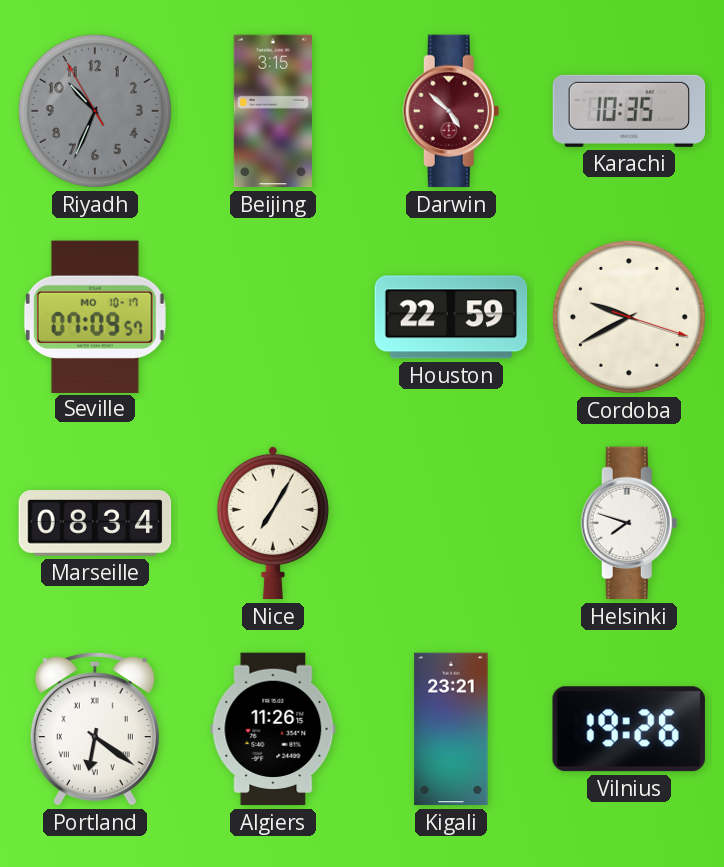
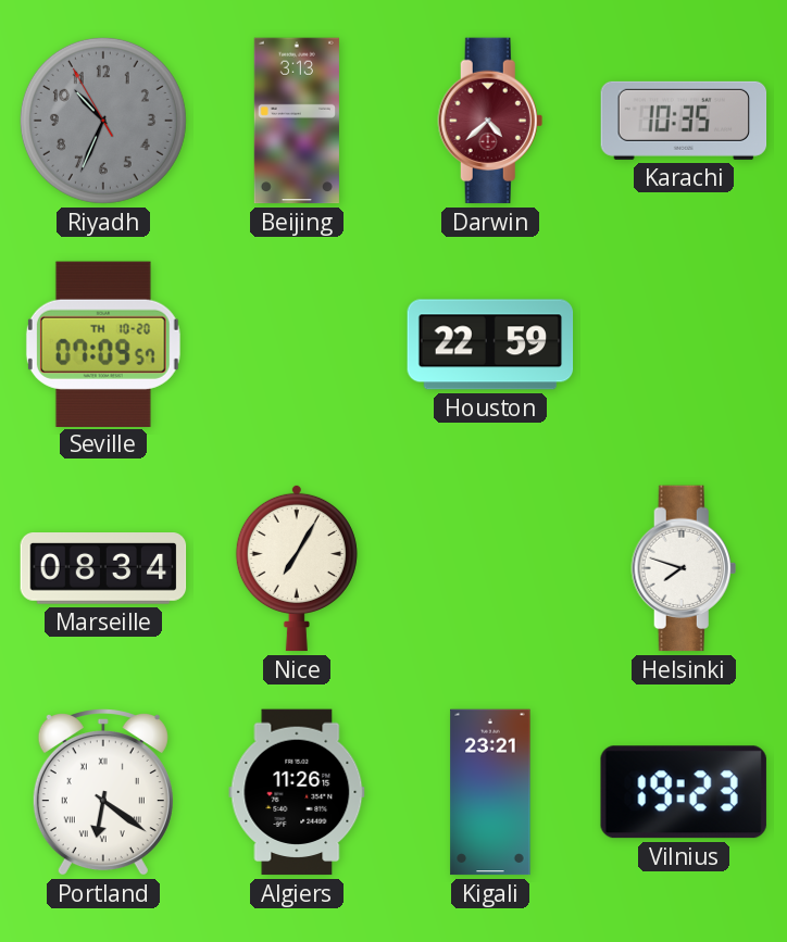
Beijing: 3:15 -> 3:13
Darwin: 4:52 -> 4:38
Seville date: MO 10-17 -> TH 10-20
Cordoba: 9:40 -> none
Vilnius: 19:26 -> 19:23
